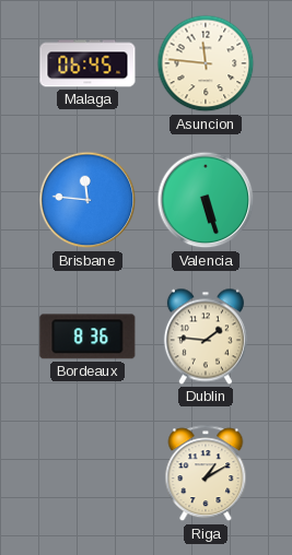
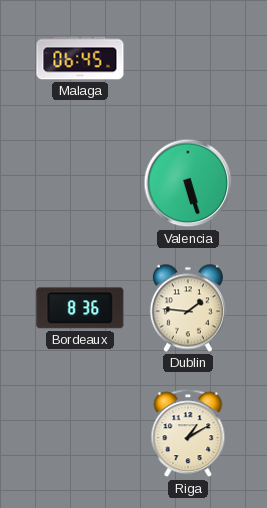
Asuncion: 11:46 -> none
Brisbane: 11:46 -> none
